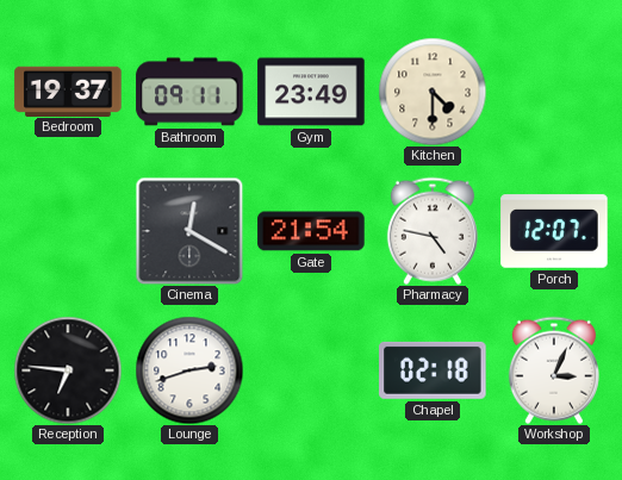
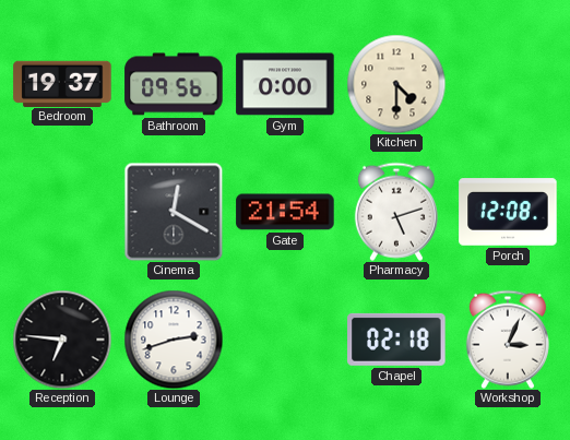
Bathroom: 09:11 -> 09:56
Gym: 23:49 -> 0:00
Pharmacy: 4:47 -> 5:12
Porch: 12:07 -> 12:08
